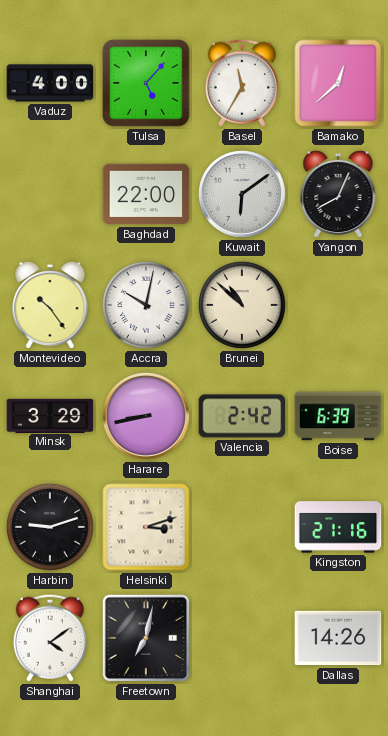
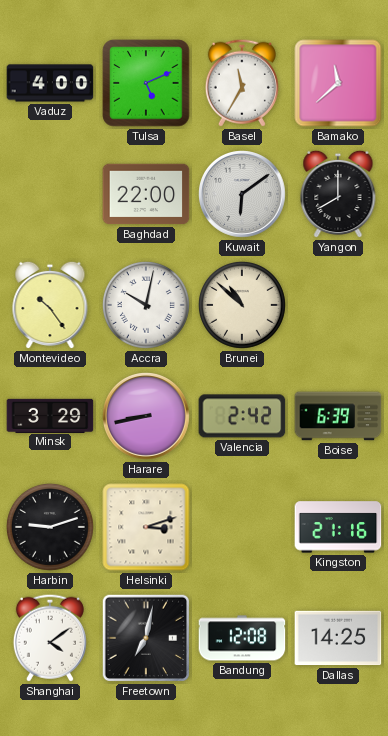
Tulsa: 5:07 -> 5:11
Bamako: 12:38 -> 11:38
Yangon: 8:04 -> 8:00
Bandung: none -> 12:08
Dallas: 14:26 -> 14:25
